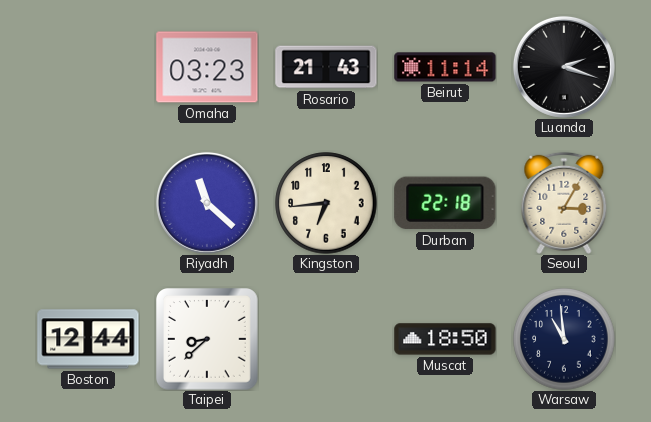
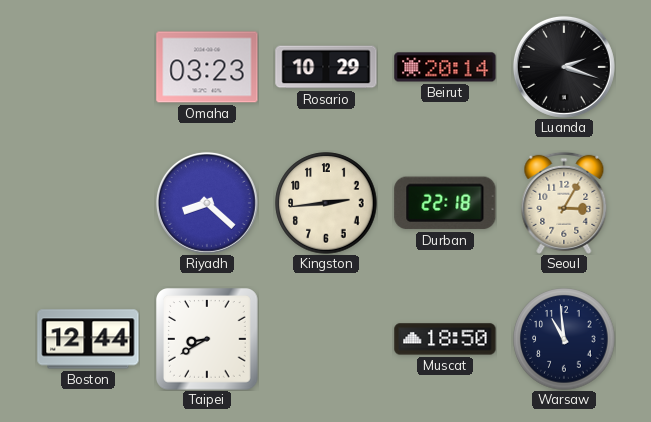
Rosario: 21:43 -> 10:29
Beirut: 11:14 -> 20:14
Riyadh: 11:22 -> 8:22
Kingston: 6:44 -> 2:44
Taipei: 8:38 -> 8:40
